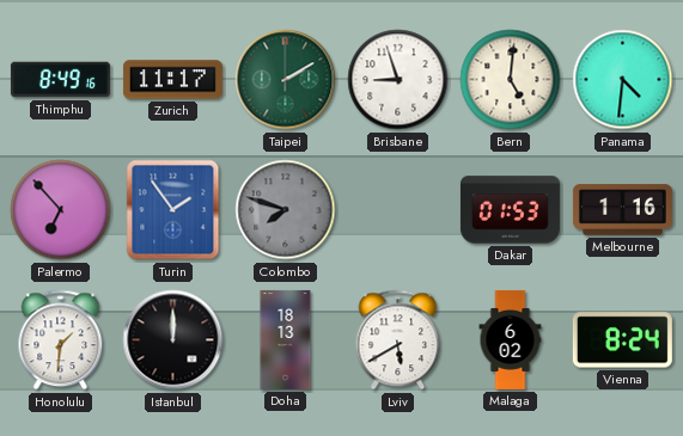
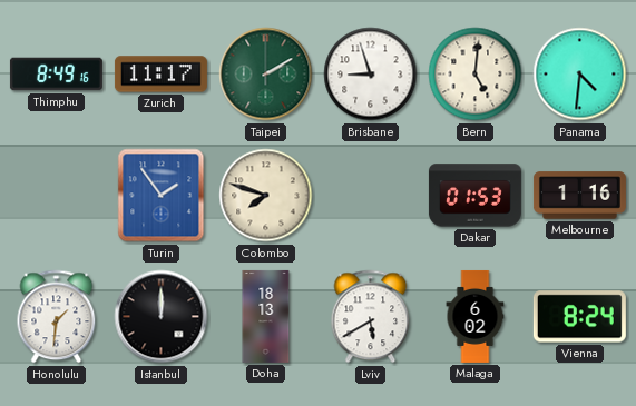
Palermo: 6:53 -> none
Colombo dial: grey -> cream
